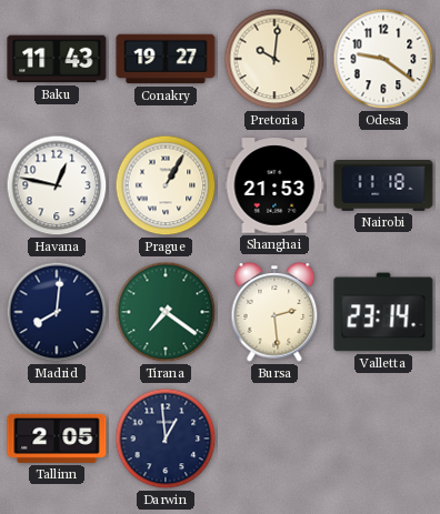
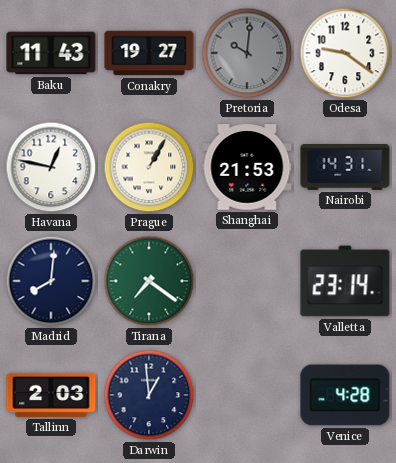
Pretoria dial: cream -> grey
Nairobi: 11:18 -> 14:31
Bursa: 2:29 -> none
Tallinn: 2:05 -> 2:03
Venice: none -> 4:28
